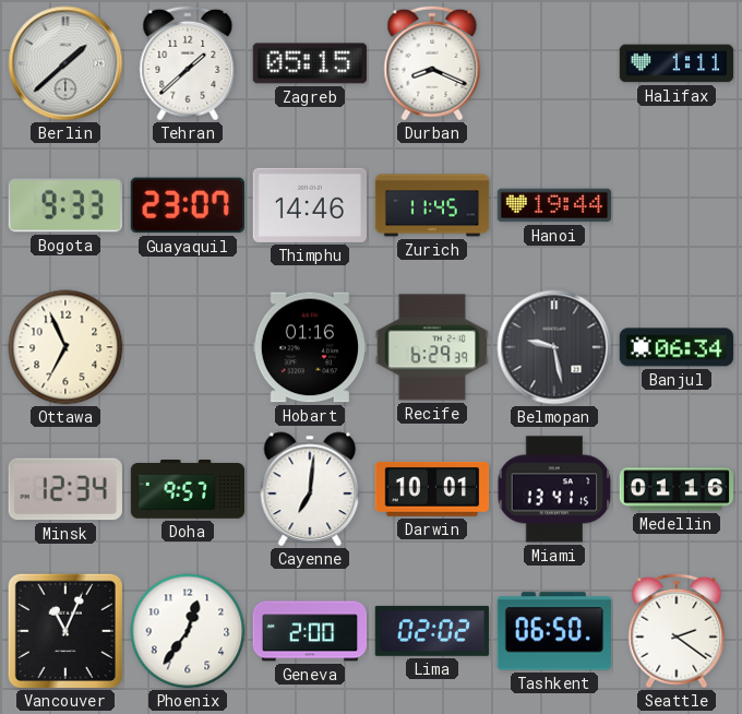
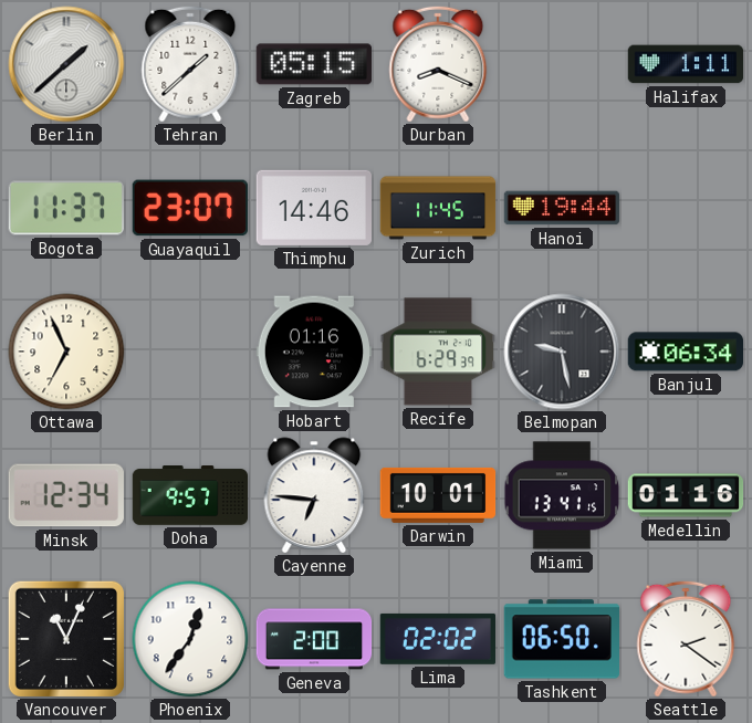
Bogota: 9:33 -> 11:37
Cayenne: 7:01 -> 6:46
